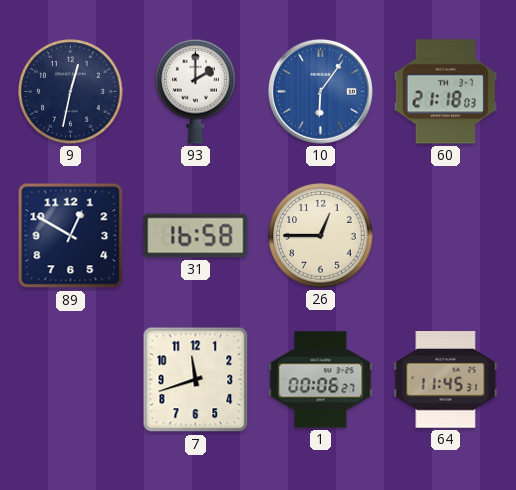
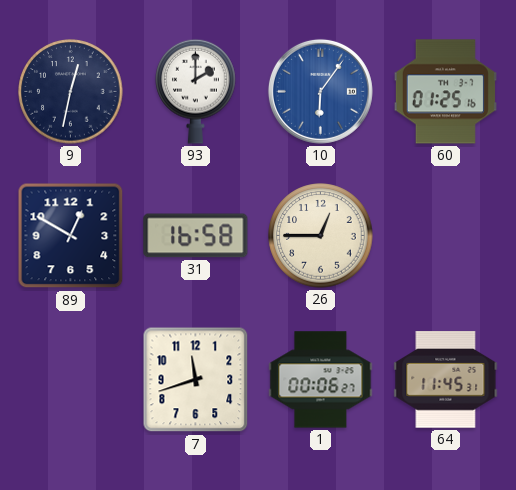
60: 21:18 -> 01:25
